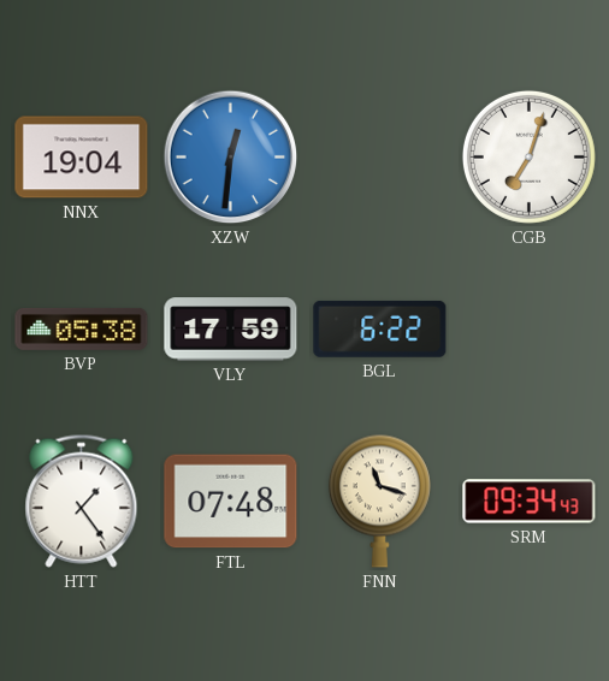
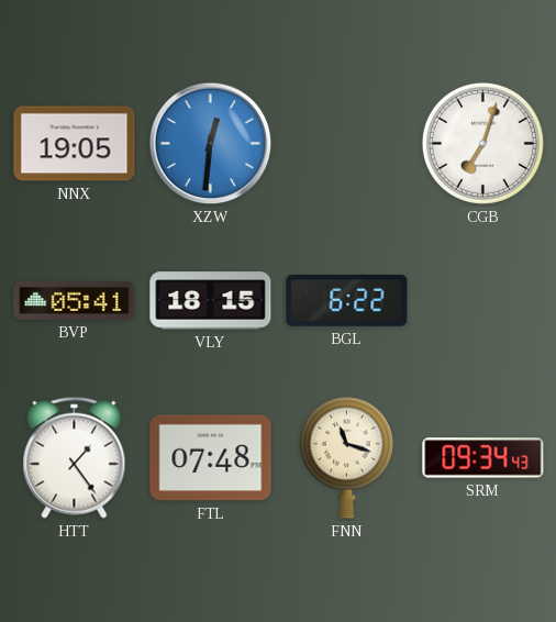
NNX: 19:04 -> 19:05
BVP: 05:38 -> 05:41
VLY: 17:59 -> 18:15
